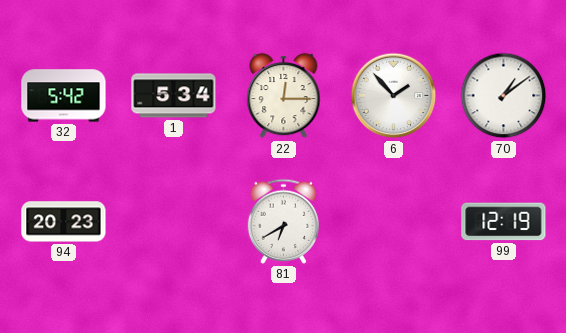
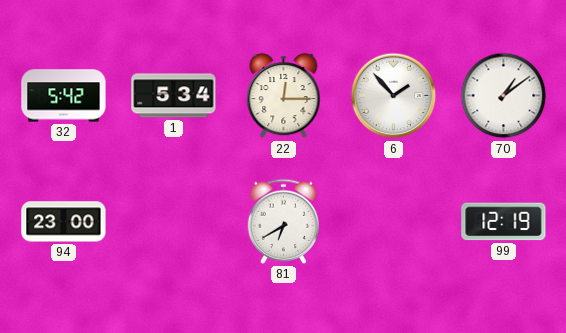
94: 20:23 -> 23:00
